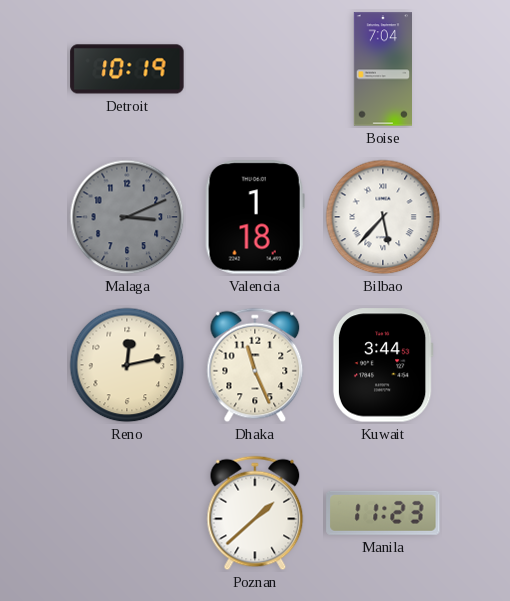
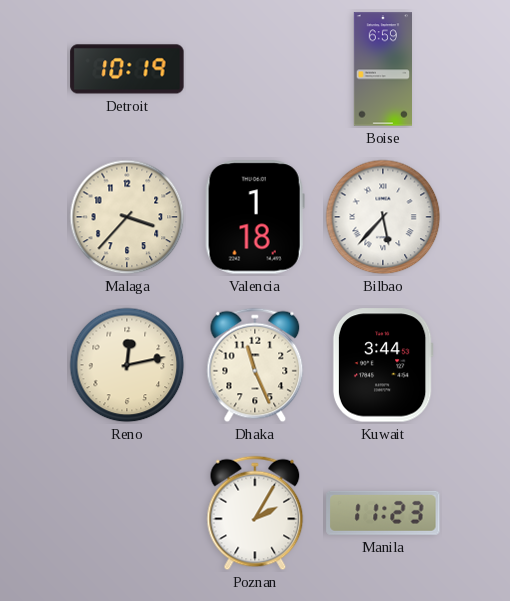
Boise: 7:04 -> 6:59
Malaga: 3:11 -> 3:37
Malaga dial: grey -> cream
Poznan: 1:38 -> 2:05
